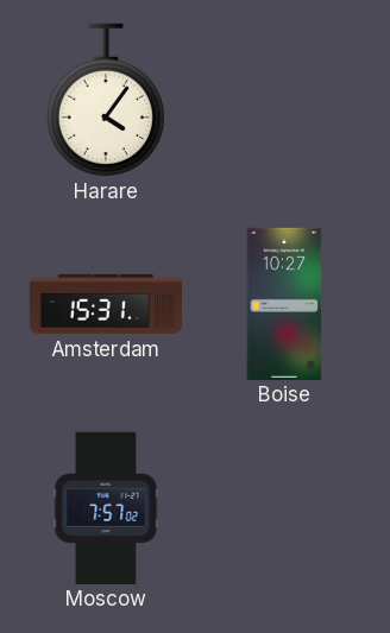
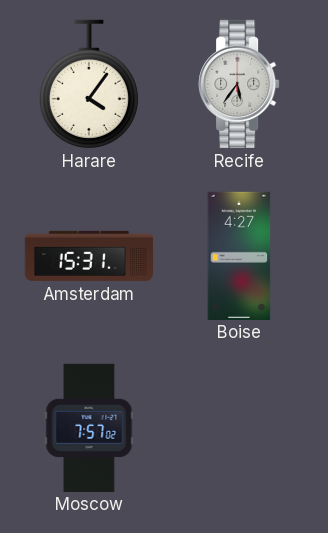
Recife: none -> 5:36
Boise: 10:27 -> 4:27
